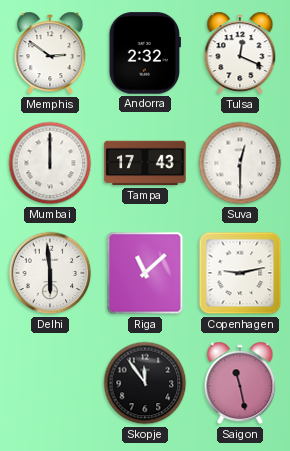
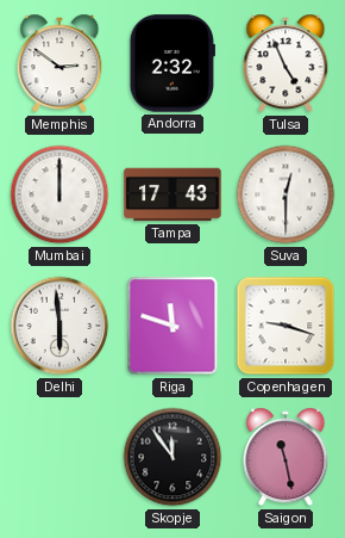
Tulsa: 12:19 -> 4:56
Riga: 11:08 -> 11:48
Copenhagen: 9:13 -> 9:18
